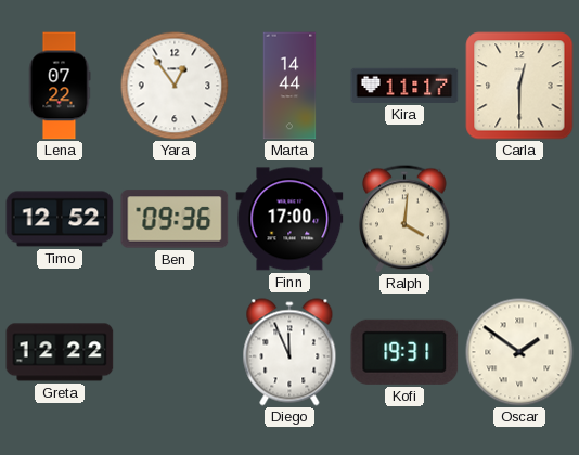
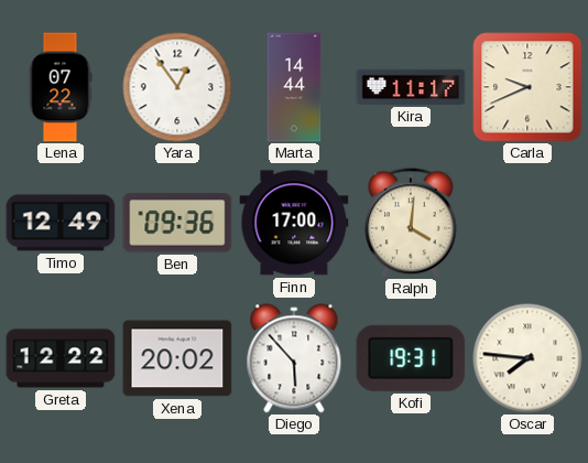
Carla: 12:30 -> 9:41
Timo: 12:52 -> 12:49
Xena: none -> 20:02
Diego: 11:56 -> 5:53
Oscar: 1:51 -> 7:46
